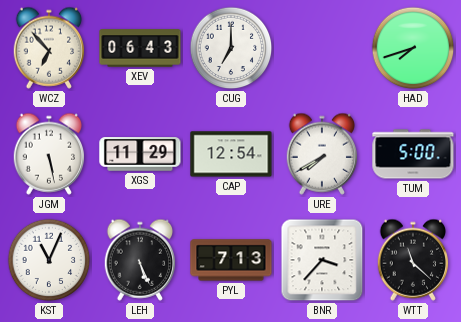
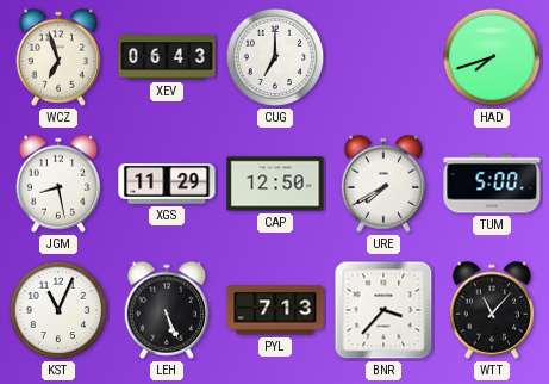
WCZ: 6:53 -> 6:57
JGM: 5:28 -> 8:28
CAP: 12:54 -> 12:50
WTT: 11:22 -> 11:07
